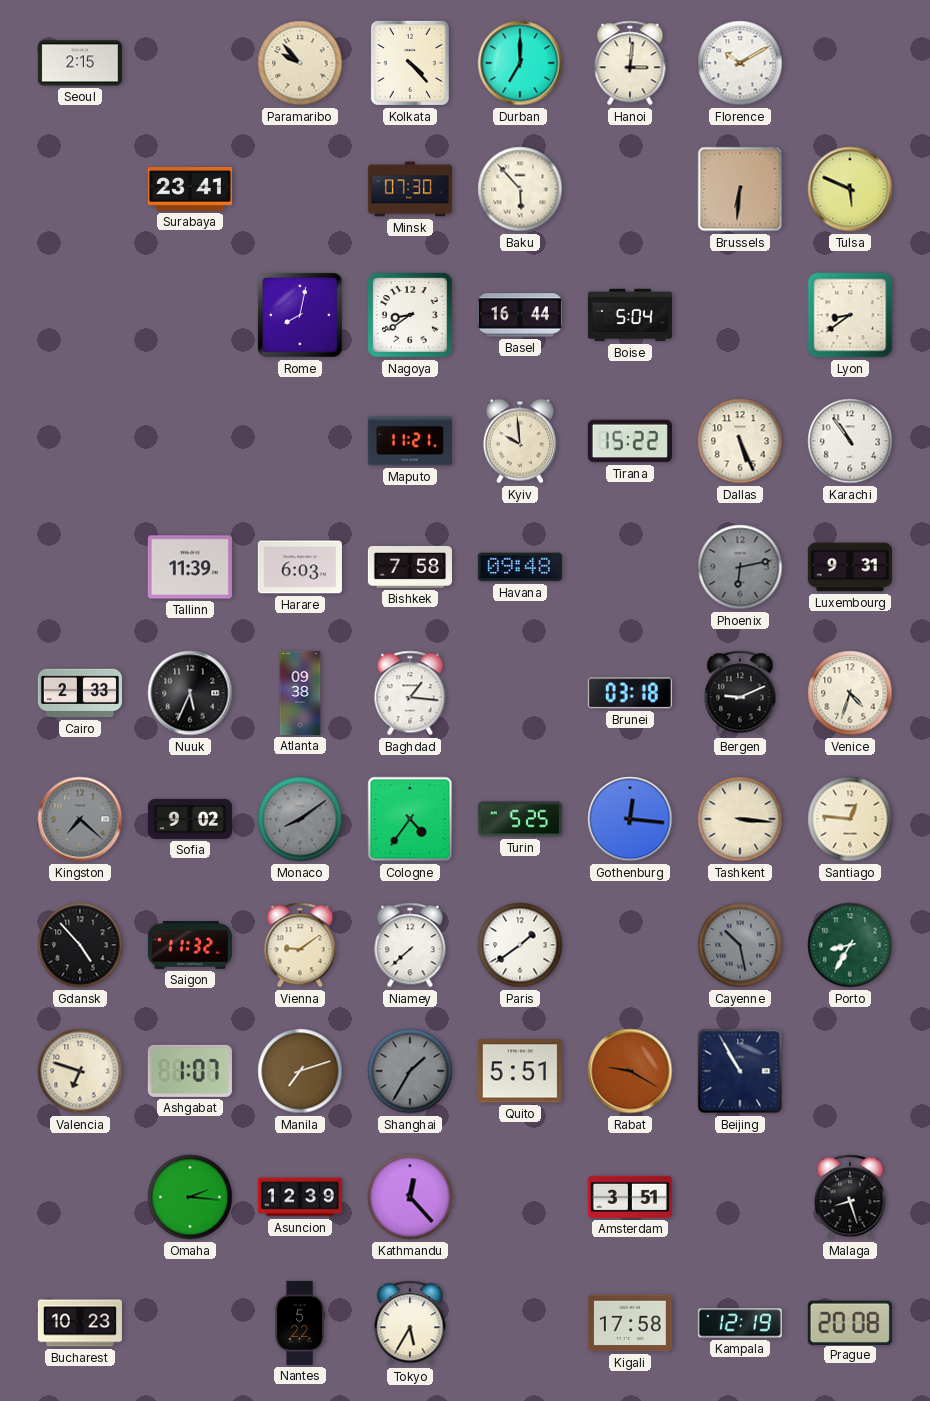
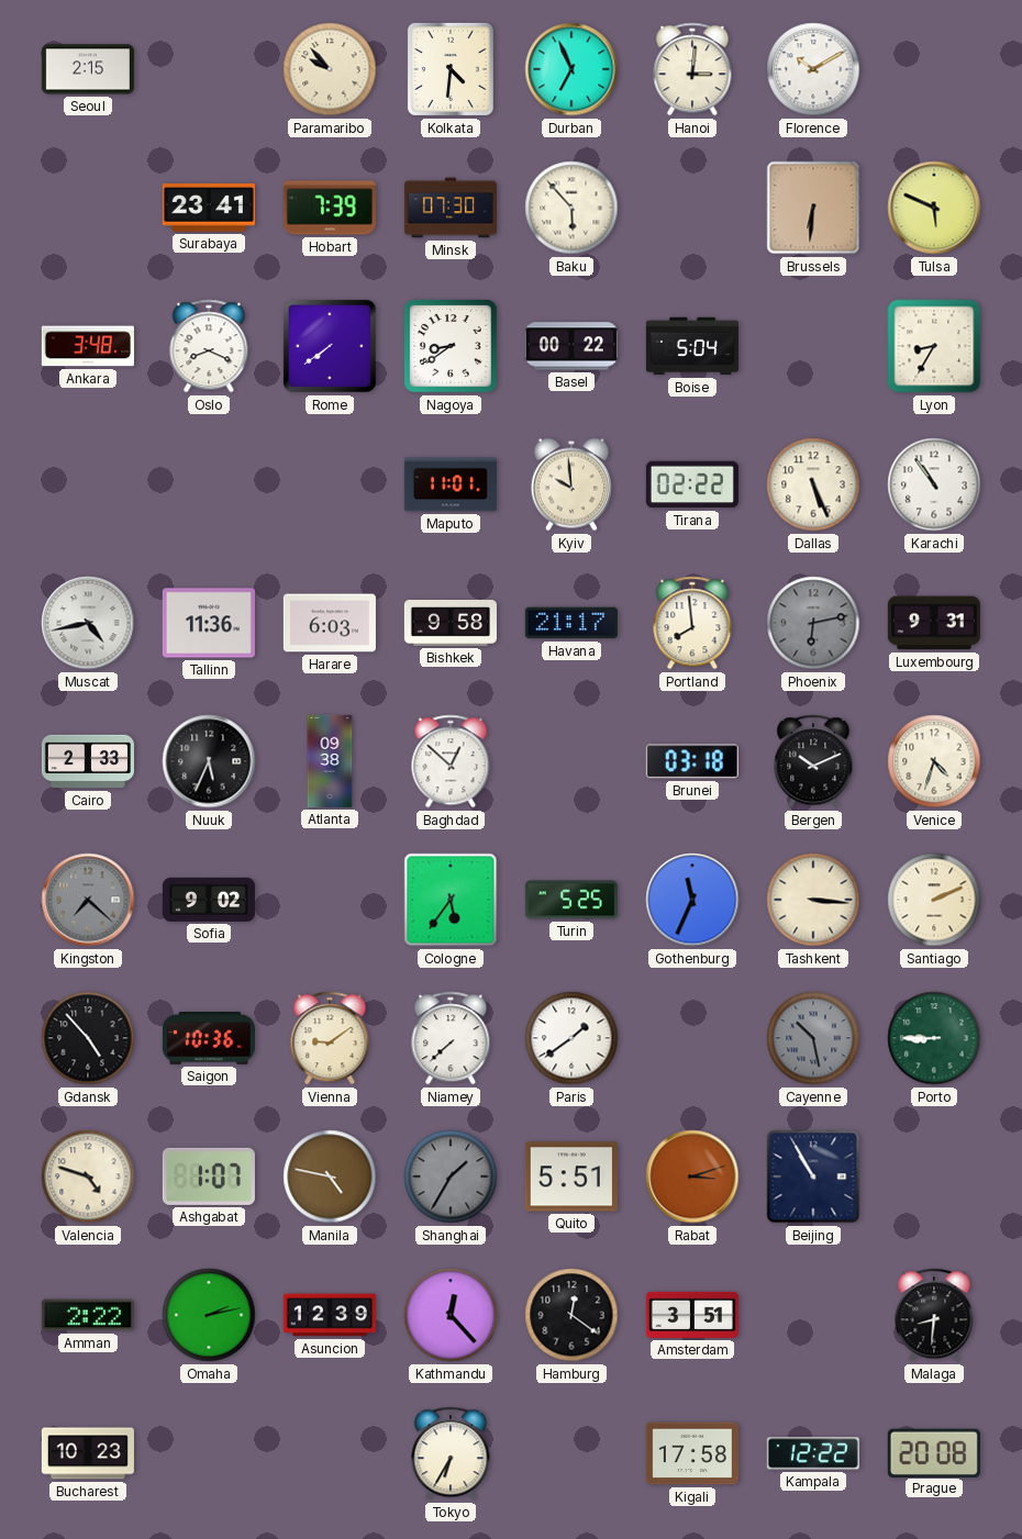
Kolkata: 4:23 -> 4:31
Durban: 7:00 -> 6:56
Hobart: none -> 7:39
Ankara: none -> 3:48
Oslo: none -> 8:19
Rome: 8:02 -> 7:39
Basel: 16:44 -> 00:22
Lyon: 8:39 -> 8:35
Maputo: 11:21 -> 11:01
Tirana: 15:22 -> 02:22
Muscat: none -> 4:43
Tallinn: 11:39 -> 11:36
Bishkek: 7:58 -> 9:58
Havana: 09:48 -> 21:17
Portland: none -> 7:59
Baghdad: 1:16 -> 12:52
Bergen: 9:11 -> 10:11
Monaco: 8:09 -> none
Cologne: 4:36 -> 5:36
Gothenburg: 12:16 -> 11:34
Santiago: 12:46 -> 2:11
Saigon: 11:32 -> 10:36
Porto: 8:35 -> 8:45
Valencia: 6:48 -> 4:48
Manila: 7:12 -> 4:47
Rabat: 9:20 -> 3:12
Amman: none -> 2:22
Omaha: 2:16 -> 2:13
Hamburg: none -> 12:21
Malaga: 8:27 -> 8:31
Nantes: 5:22 -> none
Tokyo: 5:35 -> 6:35
Kampala: 12:19 -> 12:22
